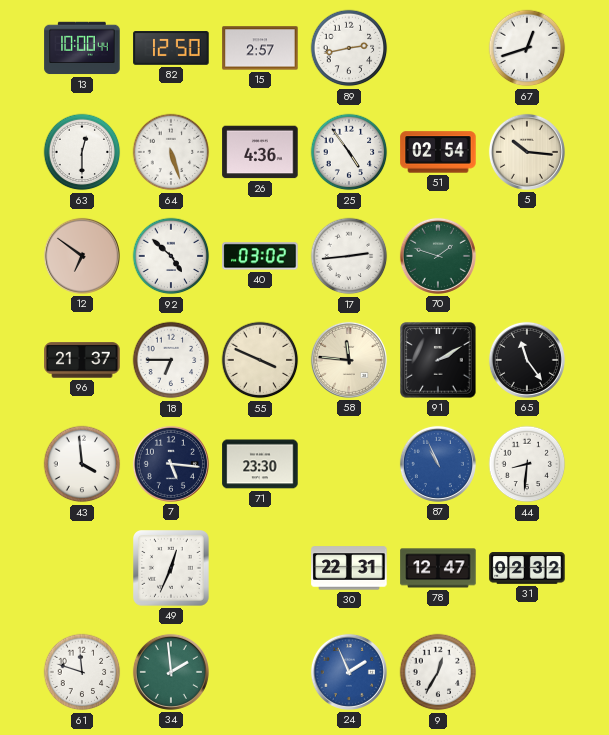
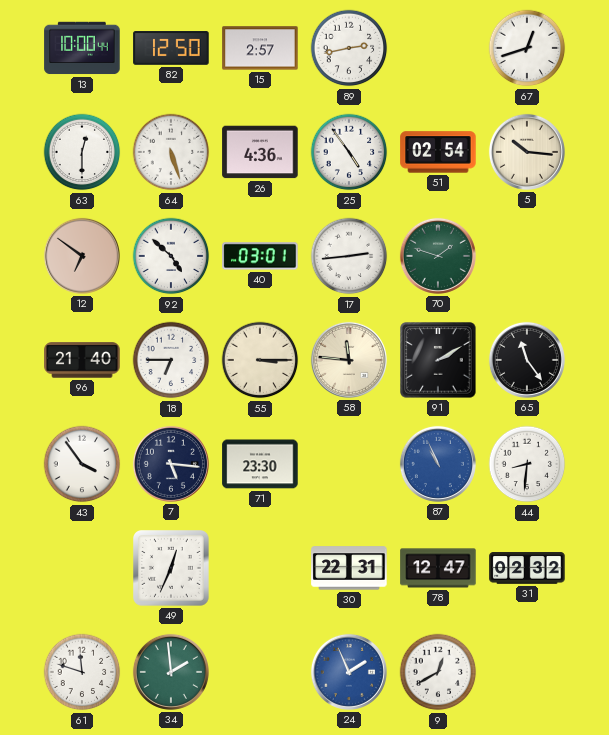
40: 03:02 -> 03:01
96: 21:37 -> 21:40
55: 3:49 -> 3:15
43: 3:59 -> 3:54
9: 12:35 -> 12:40
